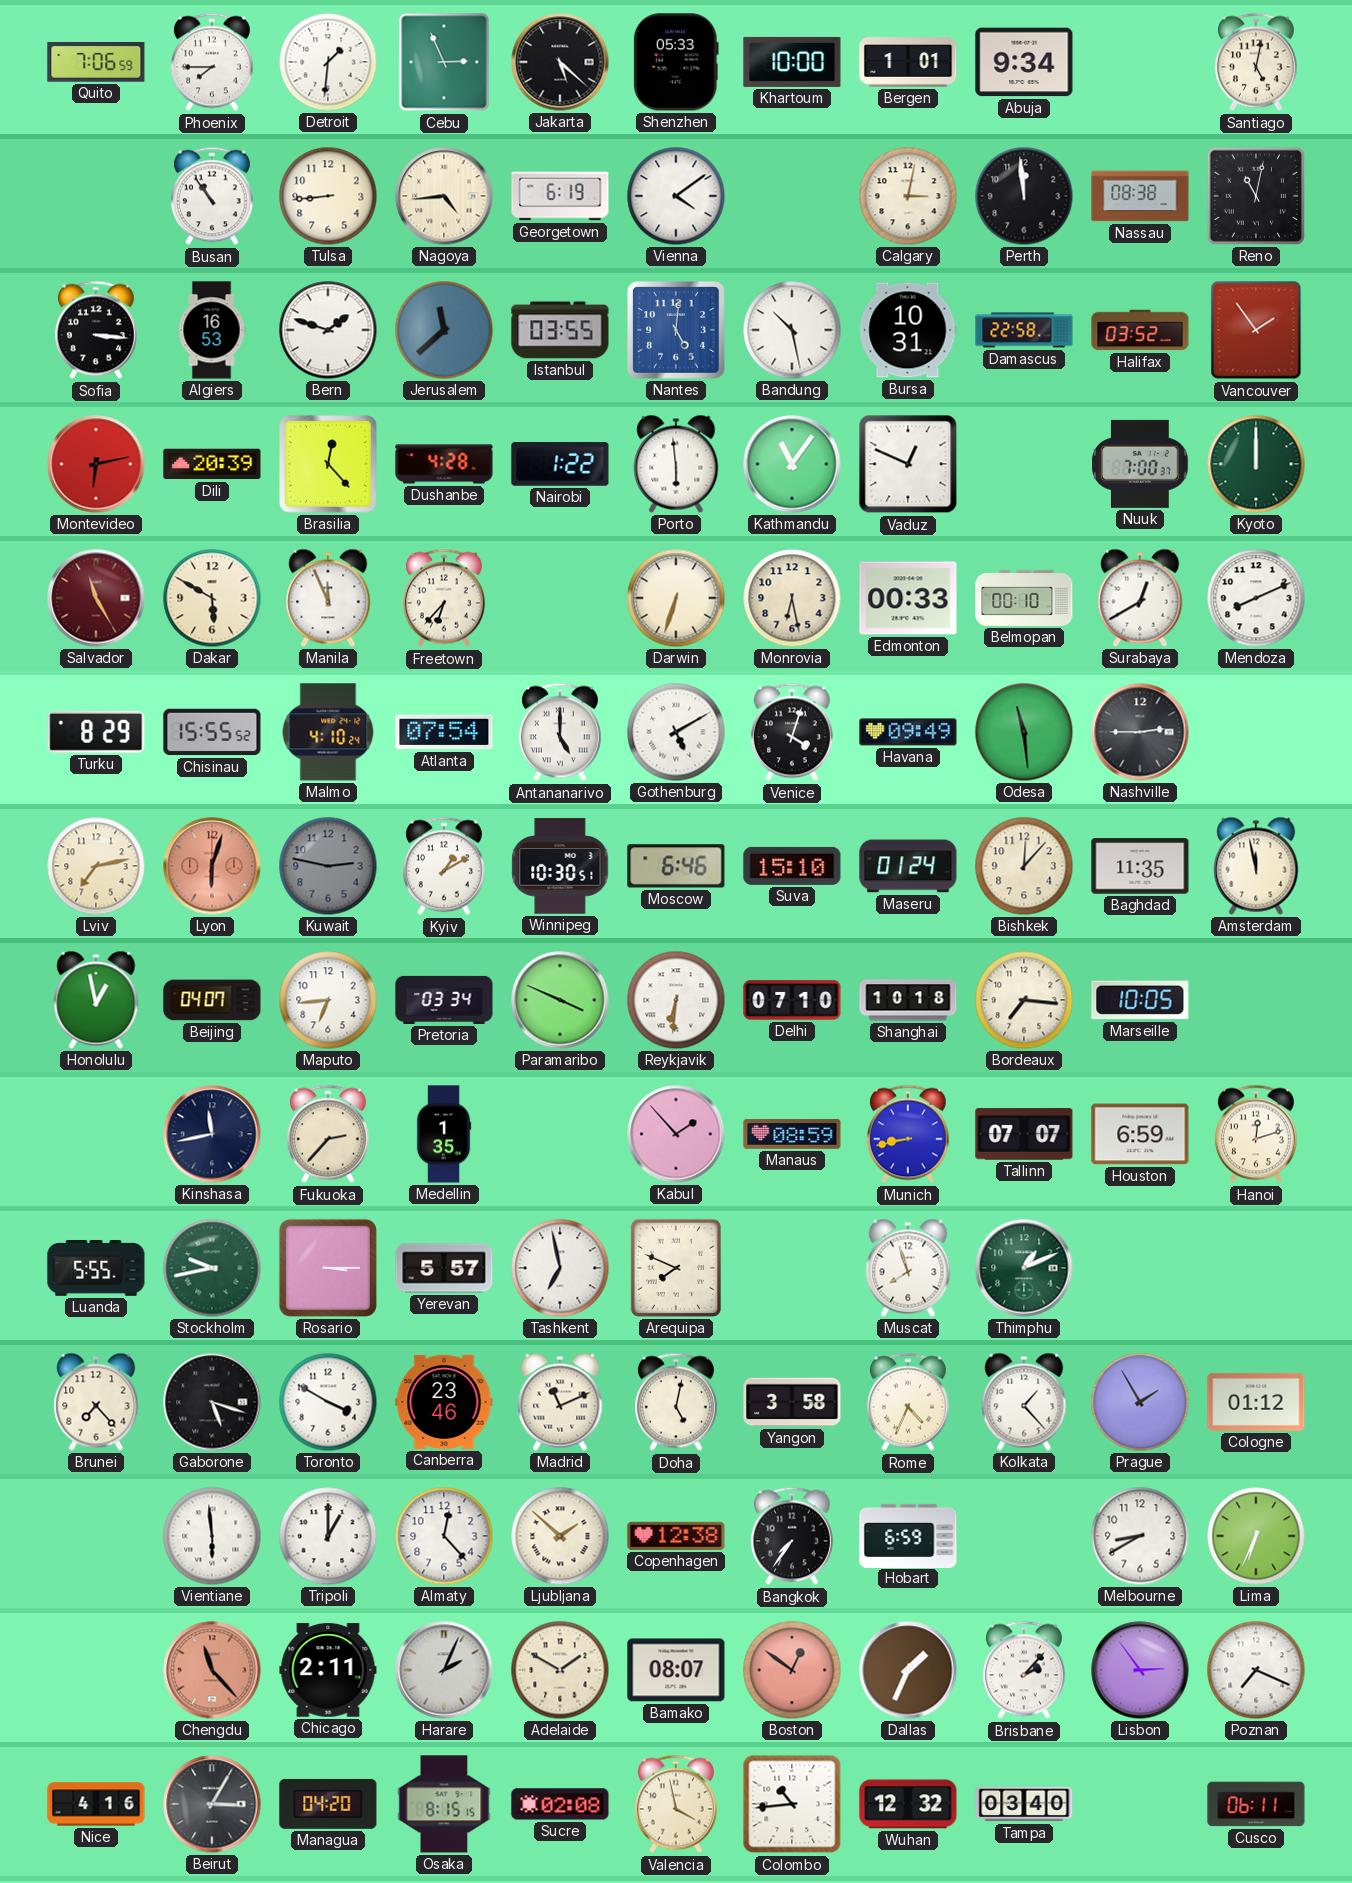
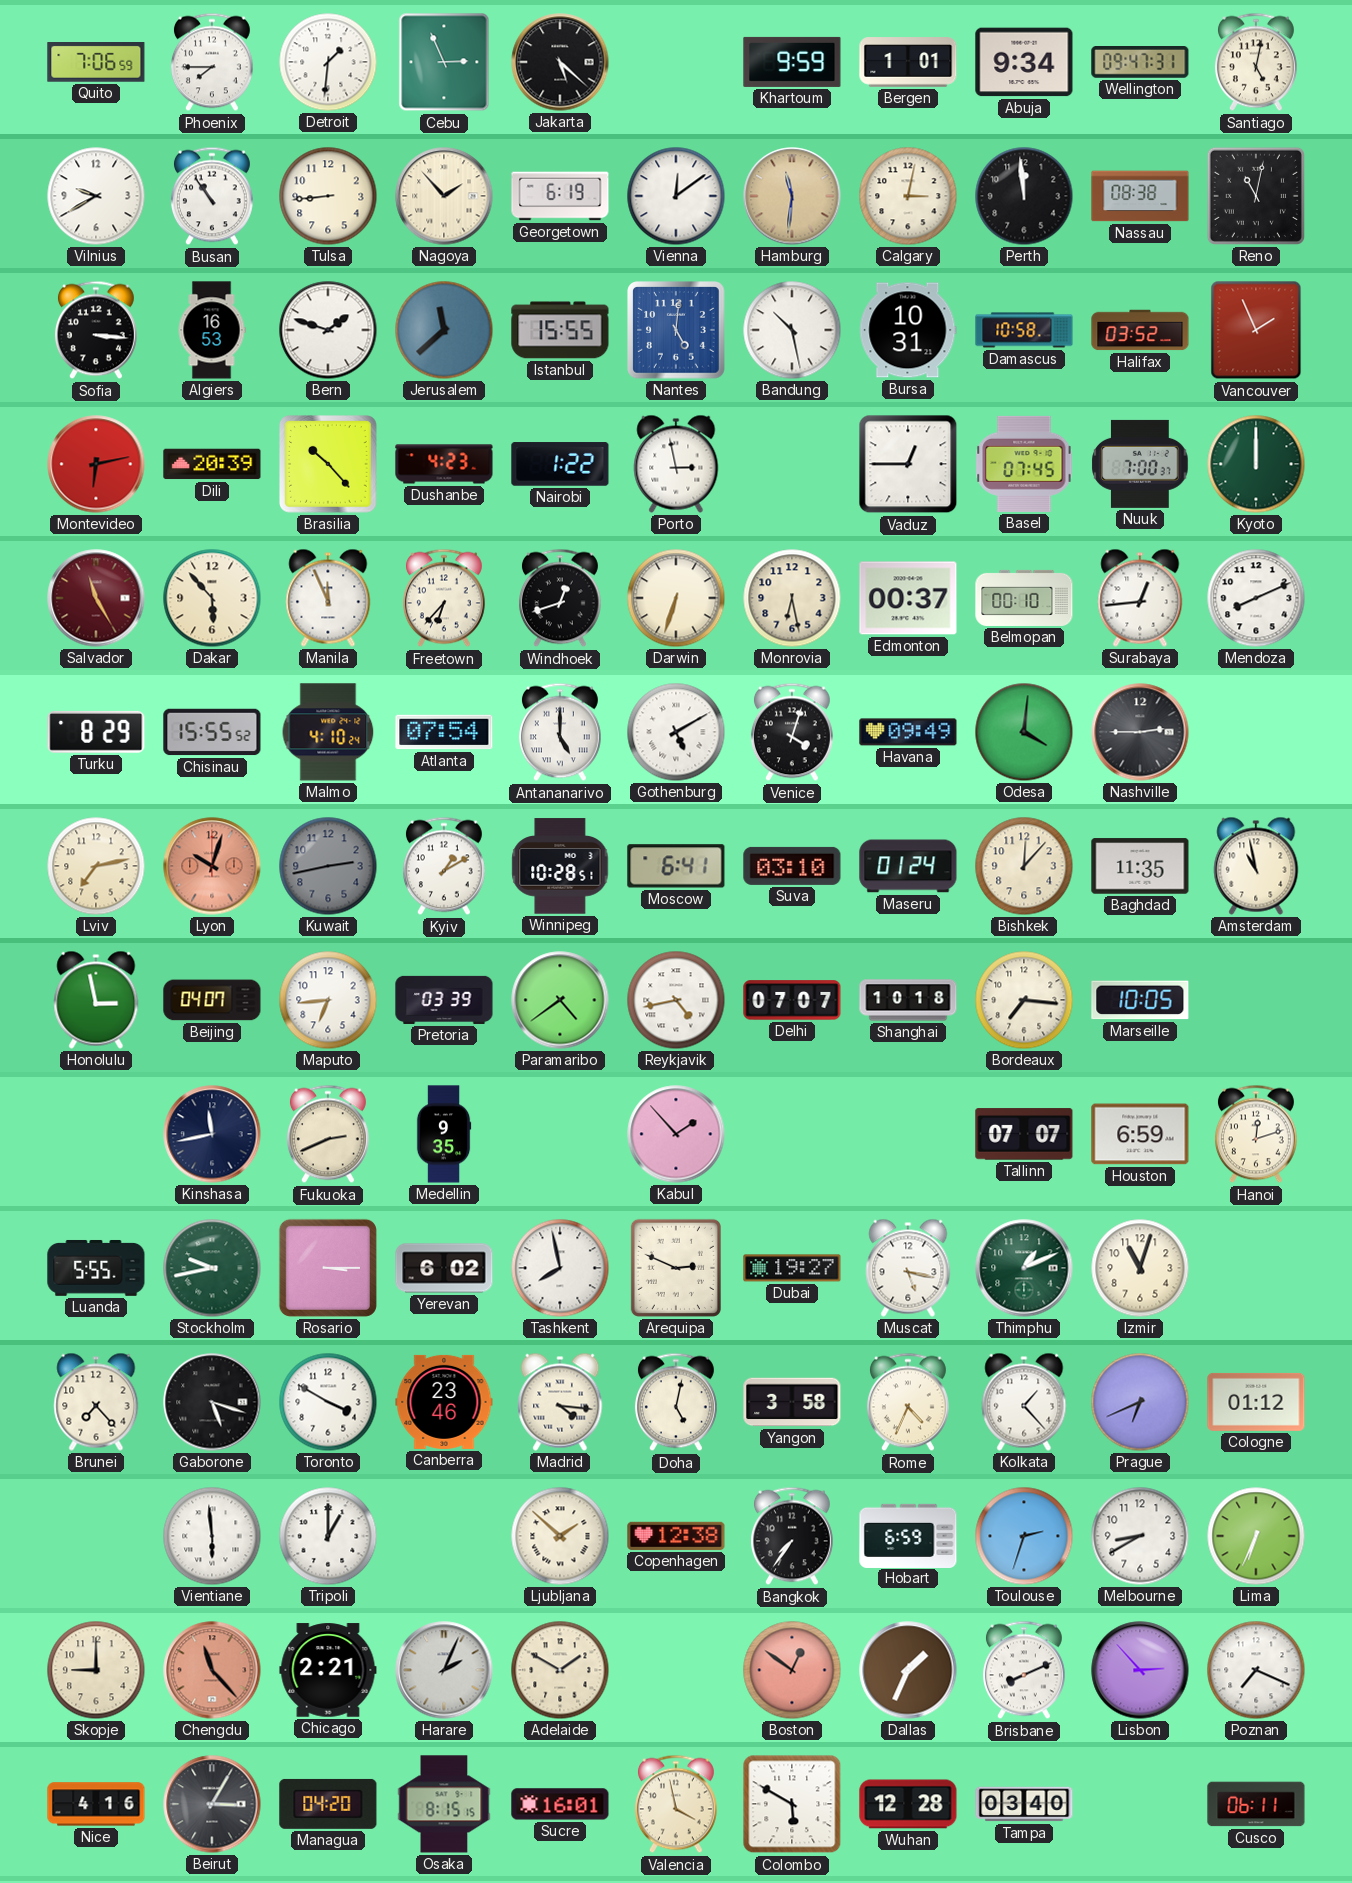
Shenzhen: 05:33 -> none
Khartoum: 10:00 -> 9:59
Wellington: none -> 09:47
Vilnius: none -> 9:40
Nagoya: 4:44 -> 1:53
Vienna: 4:09 -> 12:09
Hamburg: none -> 11:31
Istanbul: 03:55 -> 15:55
Damascus: 22:58 -> 10:58
Vancouver: 1:54 -> 1:56
Brasilia: 12:23 -> 10:23
Dushanbe: 4:28 -> 4:23
Porto: 5:59 -> 2:58
Kathmandu: 11:06 -> none
Vaduz: 12:49 -> 12:45
Basel: none -> 07:45
Dakar: 5:50 -> 5:53
Windhoek: none -> 12:42
Edmonton: 00:33 -> 00:37
Surabaya: 12:40 -> 12:44
Odesa: 11:29 -> 4:01
Lyon: 6:03 -> 10:03
Kuwait: 2:47 -> 2:43
Winnipeg: 10:30 -> 10:28
Moscow: 6:46 -> 6:41
Suva: 15:10 -> 03:10
Amsterdam: 11:58 -> 10:58
Honolulu: 12:58 -> 2:58
Pretoria: 03:34 -> 03:39
Paramaribo: 3:49 -> 4:39
Reykjavik: 6:31 -> 4:43
Delhi: 07:10 -> 07:07
Fukuoka: 2:37 -> 2:41
Medellin: 1:35 -> 9:35
Manaus: 08:59 -> none
Munich: 8:43 -> none
Yerevan: 5:57 -> 6:02
Tashkent: 6:58 -> 7:58
Arequipa: 7:49 -> 2:49
Dubai: none -> 19:27
Muscat: 7:57 -> 5:17
Izmir: none -> 11:03
Madrid: 11:11 -> 4:16
Prague: 1:55 -> 6:41
Almaty: 12:23 -> none
Toulouse: none -> 2:33
Skopje: none -> 9:00
Chicago: 2:11 -> 2:21
Bamako: 08:07 -> none
Brisbane: 2:07 -> 8:11
Lisbon: 2:54 -> 2:53
Sucre: 02:08 -> 16:01
Colombo: 10:44 -> 5:50
Wuhan: 12:32 -> 12:28
